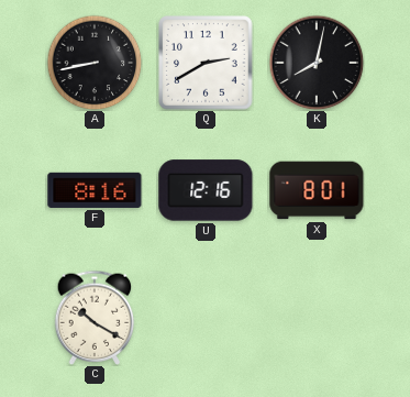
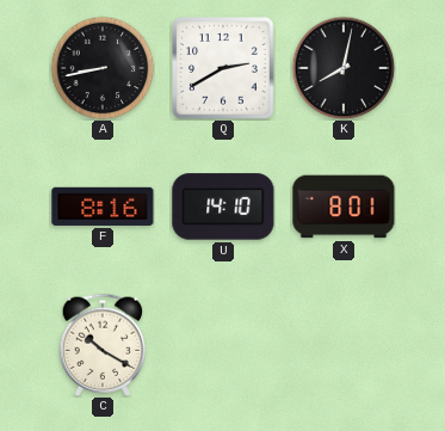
U: 12:16 -> 14:10
